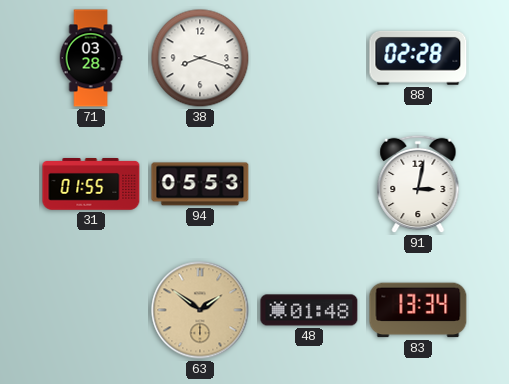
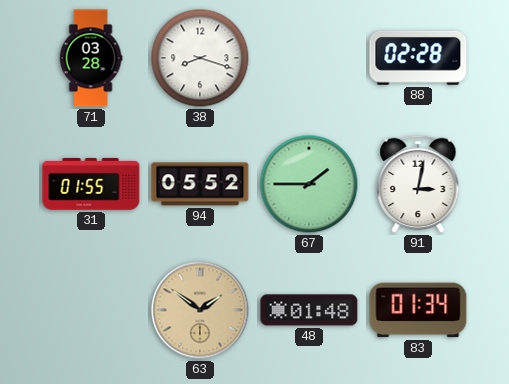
94: 05:53 -> 05:52
67: none -> 1:45
83: 13:34 -> 01:34
